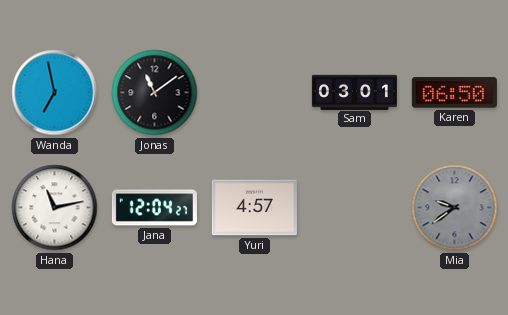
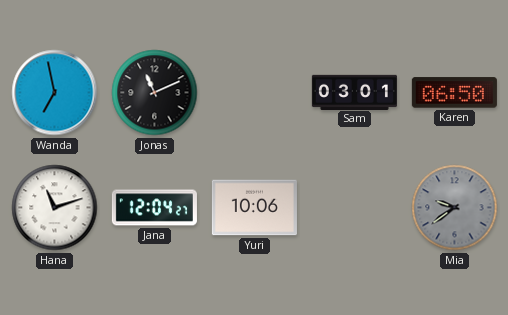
Jonas: 11:09 -> 11:11
Hana: 11:13 -> 11:12
Yuri: 4:57 -> 10:06
